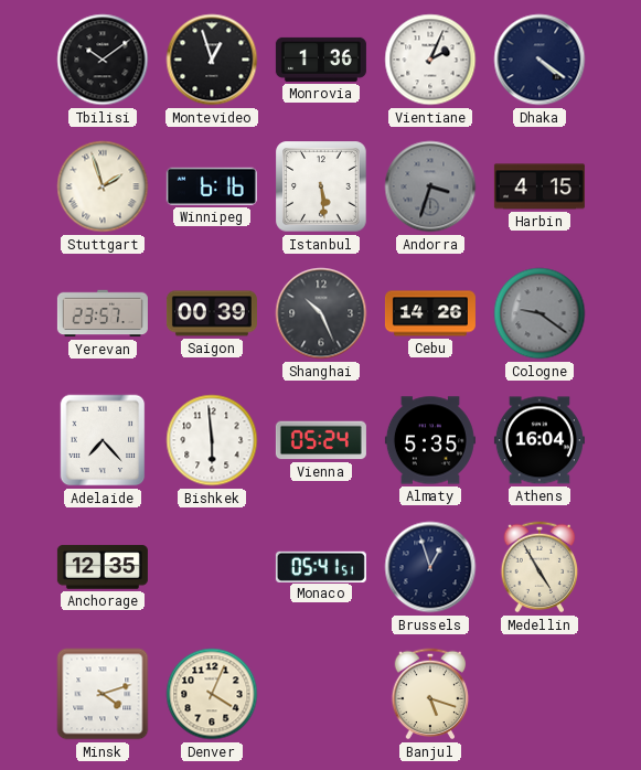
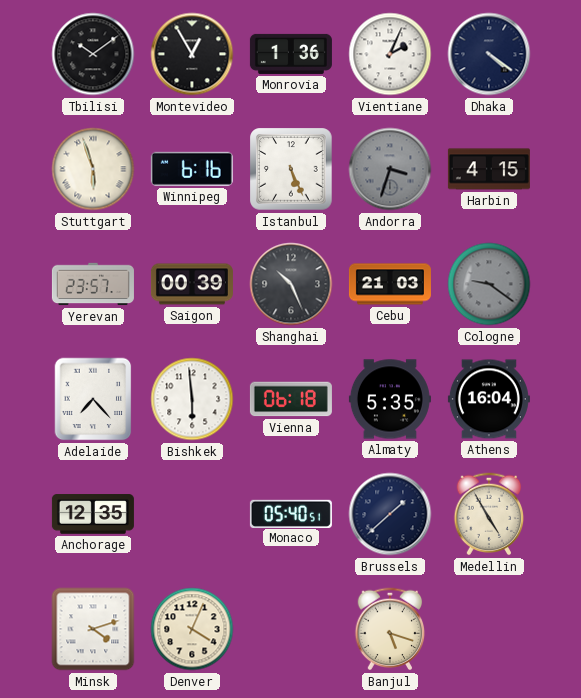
Montevideo: 12:57 -> 12:55
Stuttgart: 1:57 -> 5:57
Istanbul: 5:29 -> 5:26
Cebu: 14:26 -> 21:03
Vienna: 05:24 -> 06:18
Monaco: 05:41 -> 05:40
Brussels: 12:57 -> 1:38
